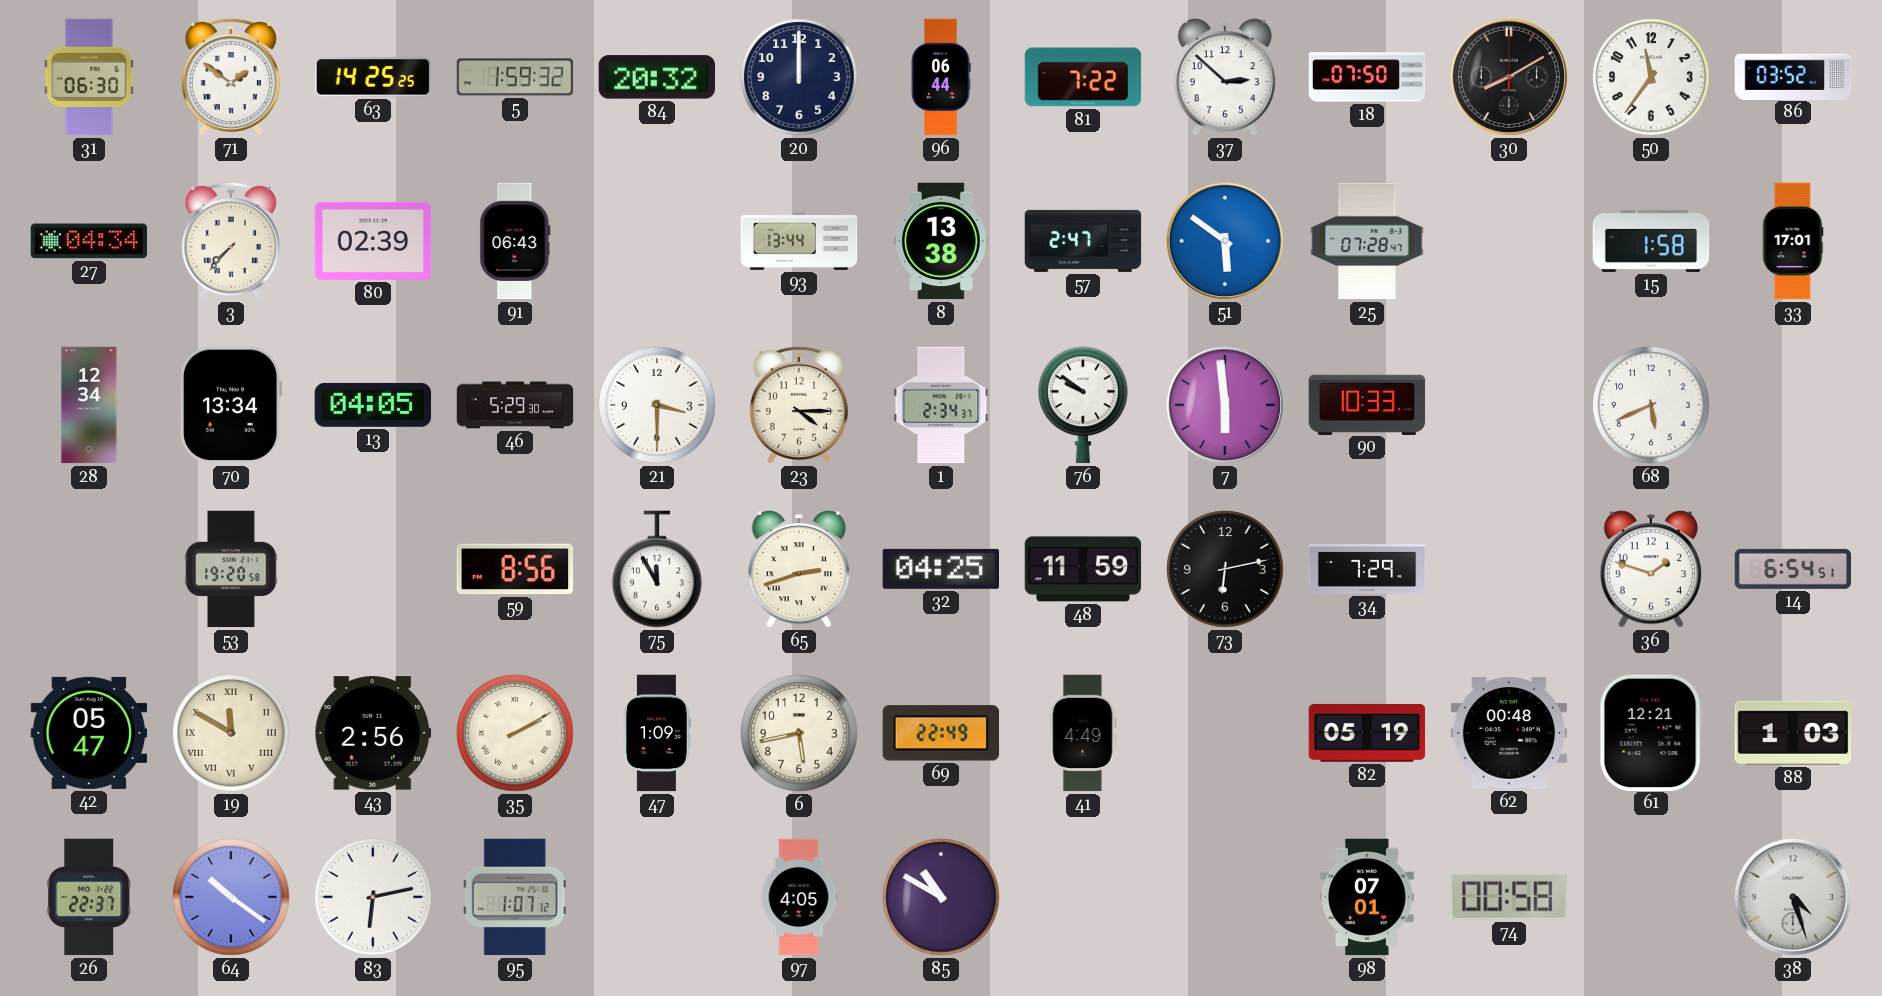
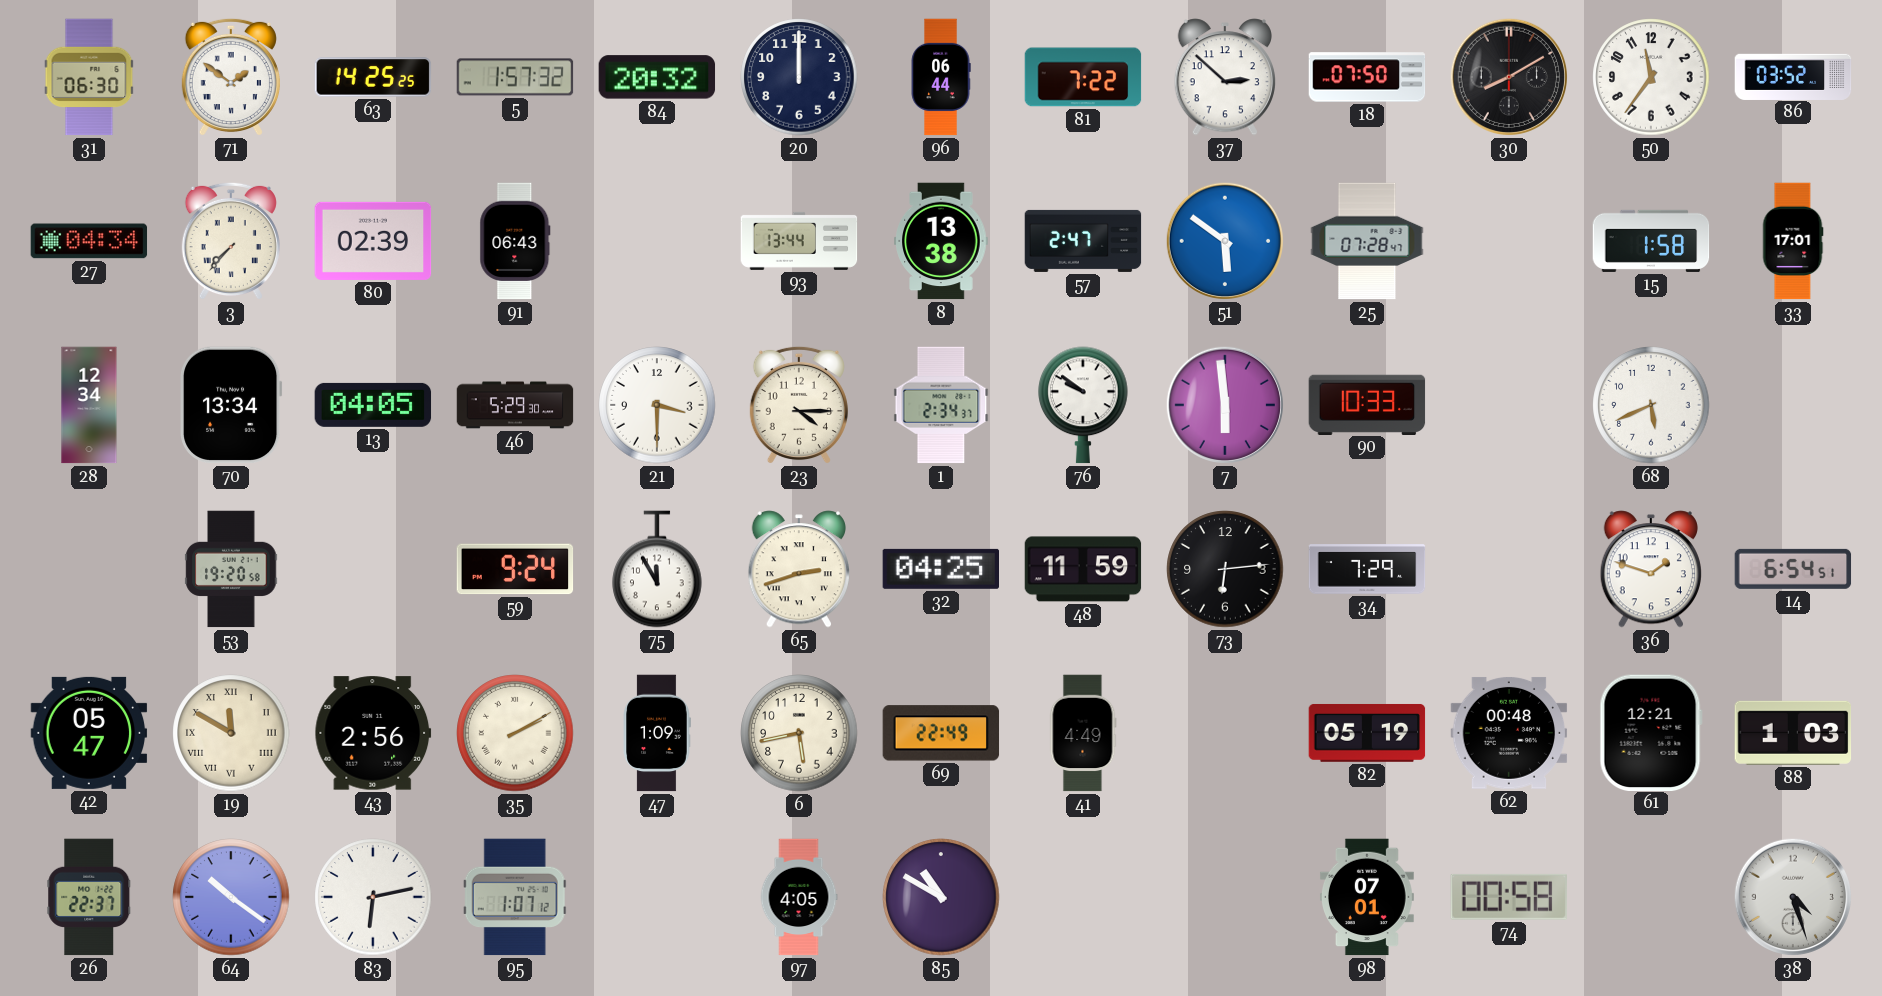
5: 1:59 -> 1:57
59: 8:56 -> 9:24
73: 6:13 -> 6:14
